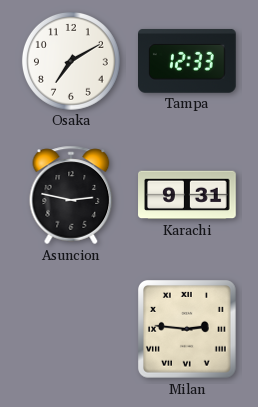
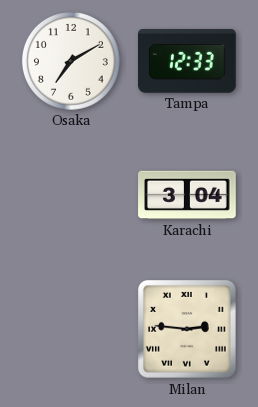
Asuncion: 2:47 -> none
Karachi: 9:31 -> 3:04
